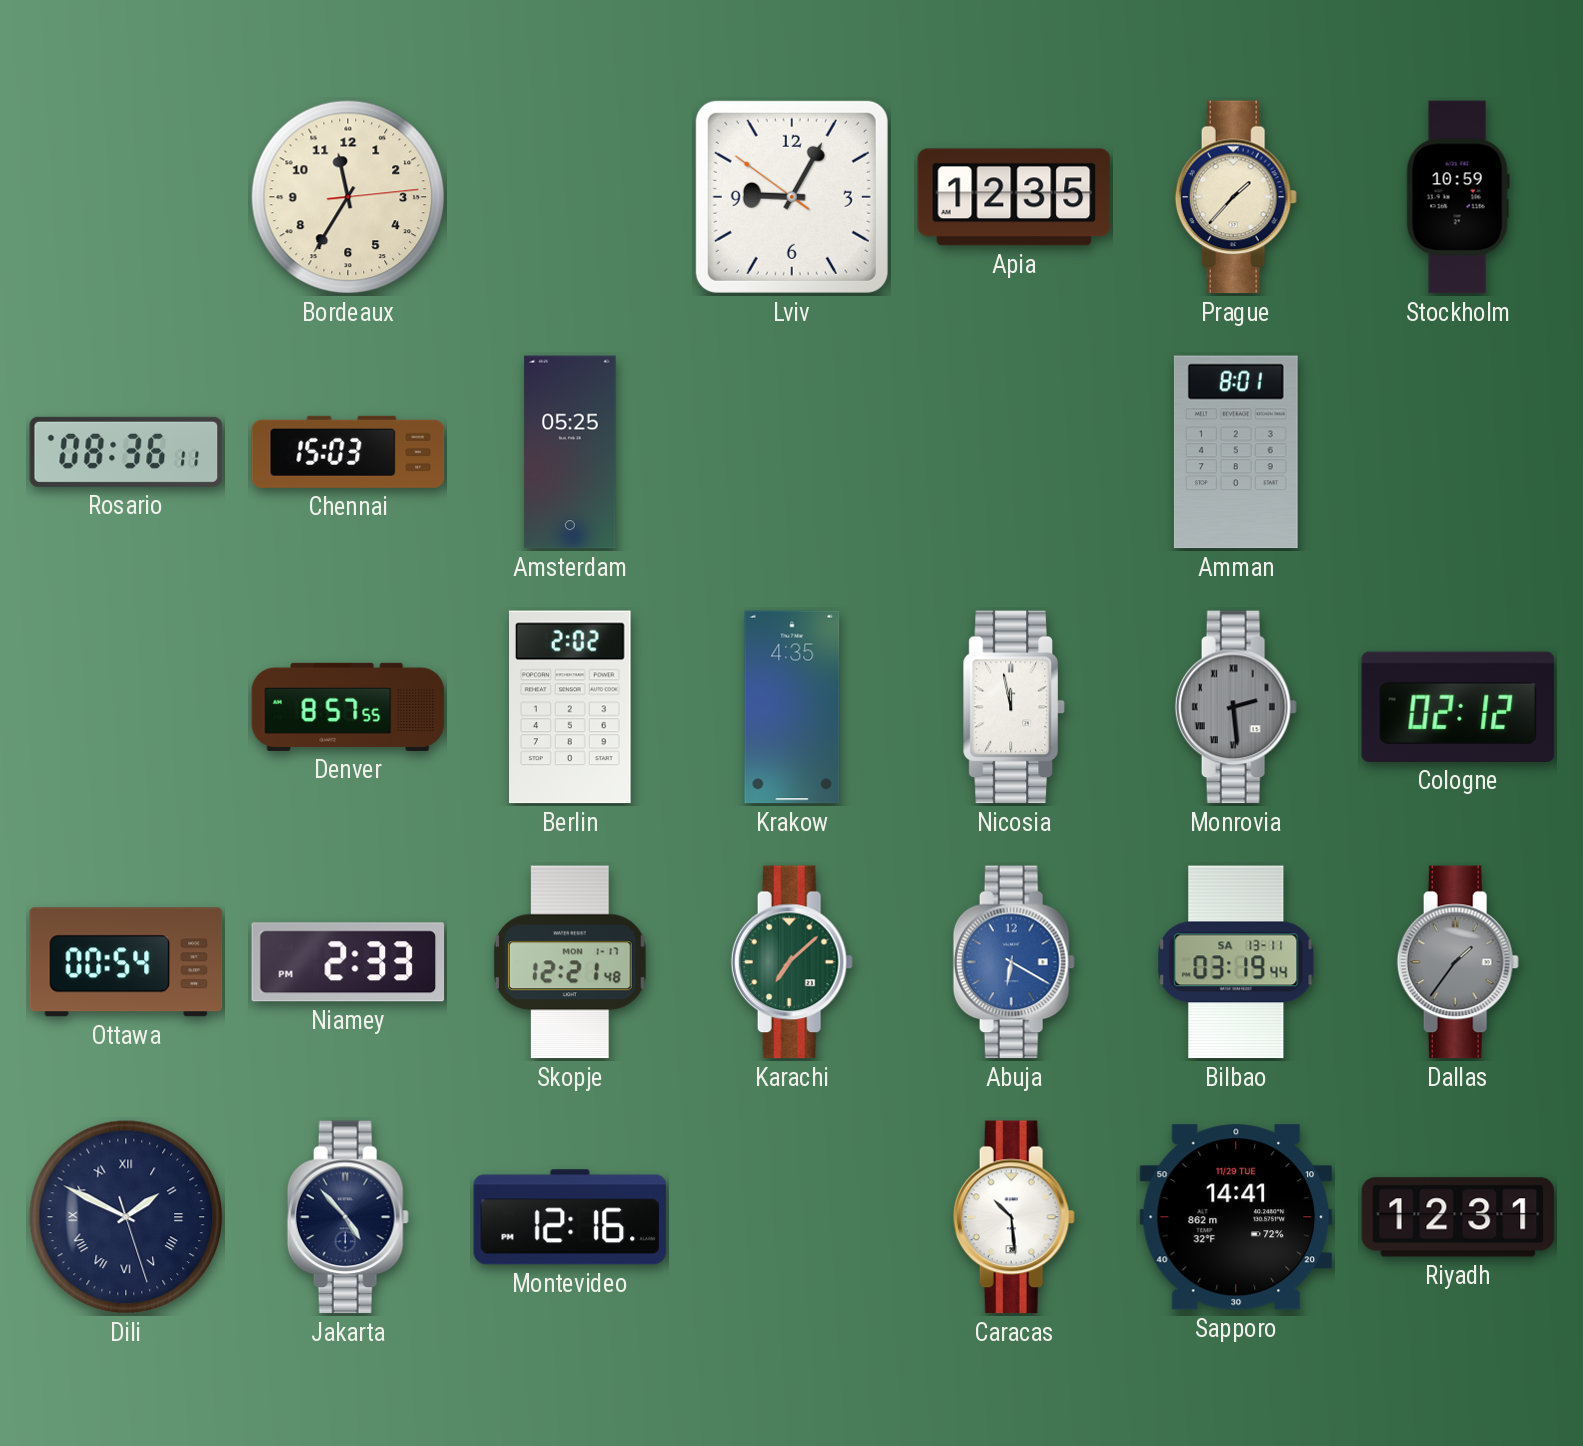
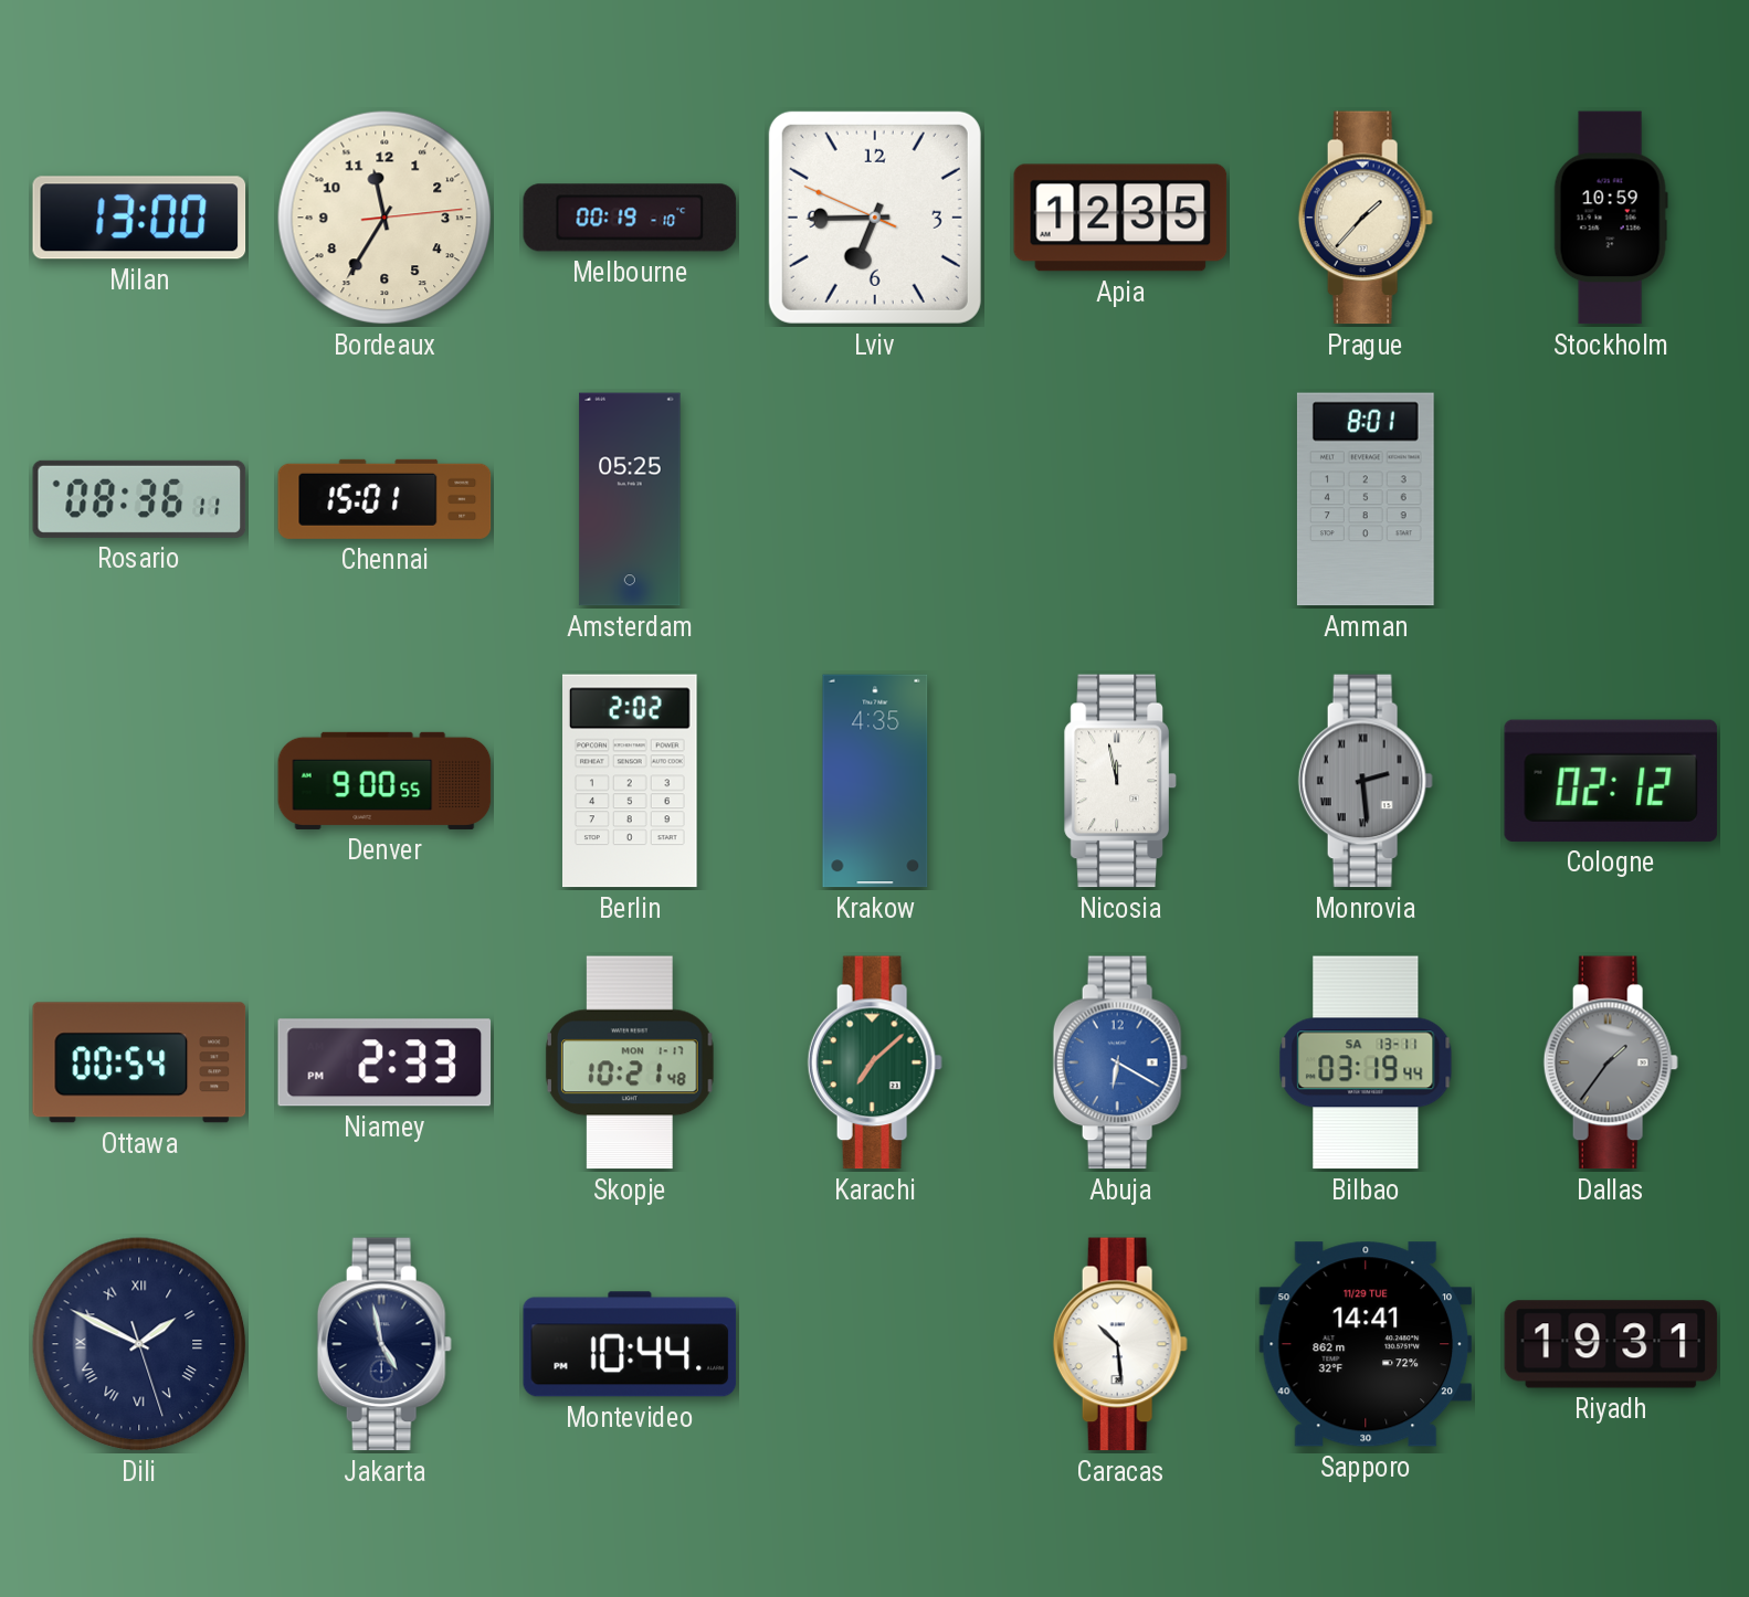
Milan: none -> 13:00
Melbourne: none -> 00:19
Lviv: 9:04 -> 6:44
Chennai: 15:03 -> 15:01
Denver: 8:57 -> 9:00
Skopje: 12:21 -> 10:21
Jakarta: 4:53 -> 4:58
Montevideo: 12:16 -> 10:44
Riyadh: 12:31 -> 19:31
